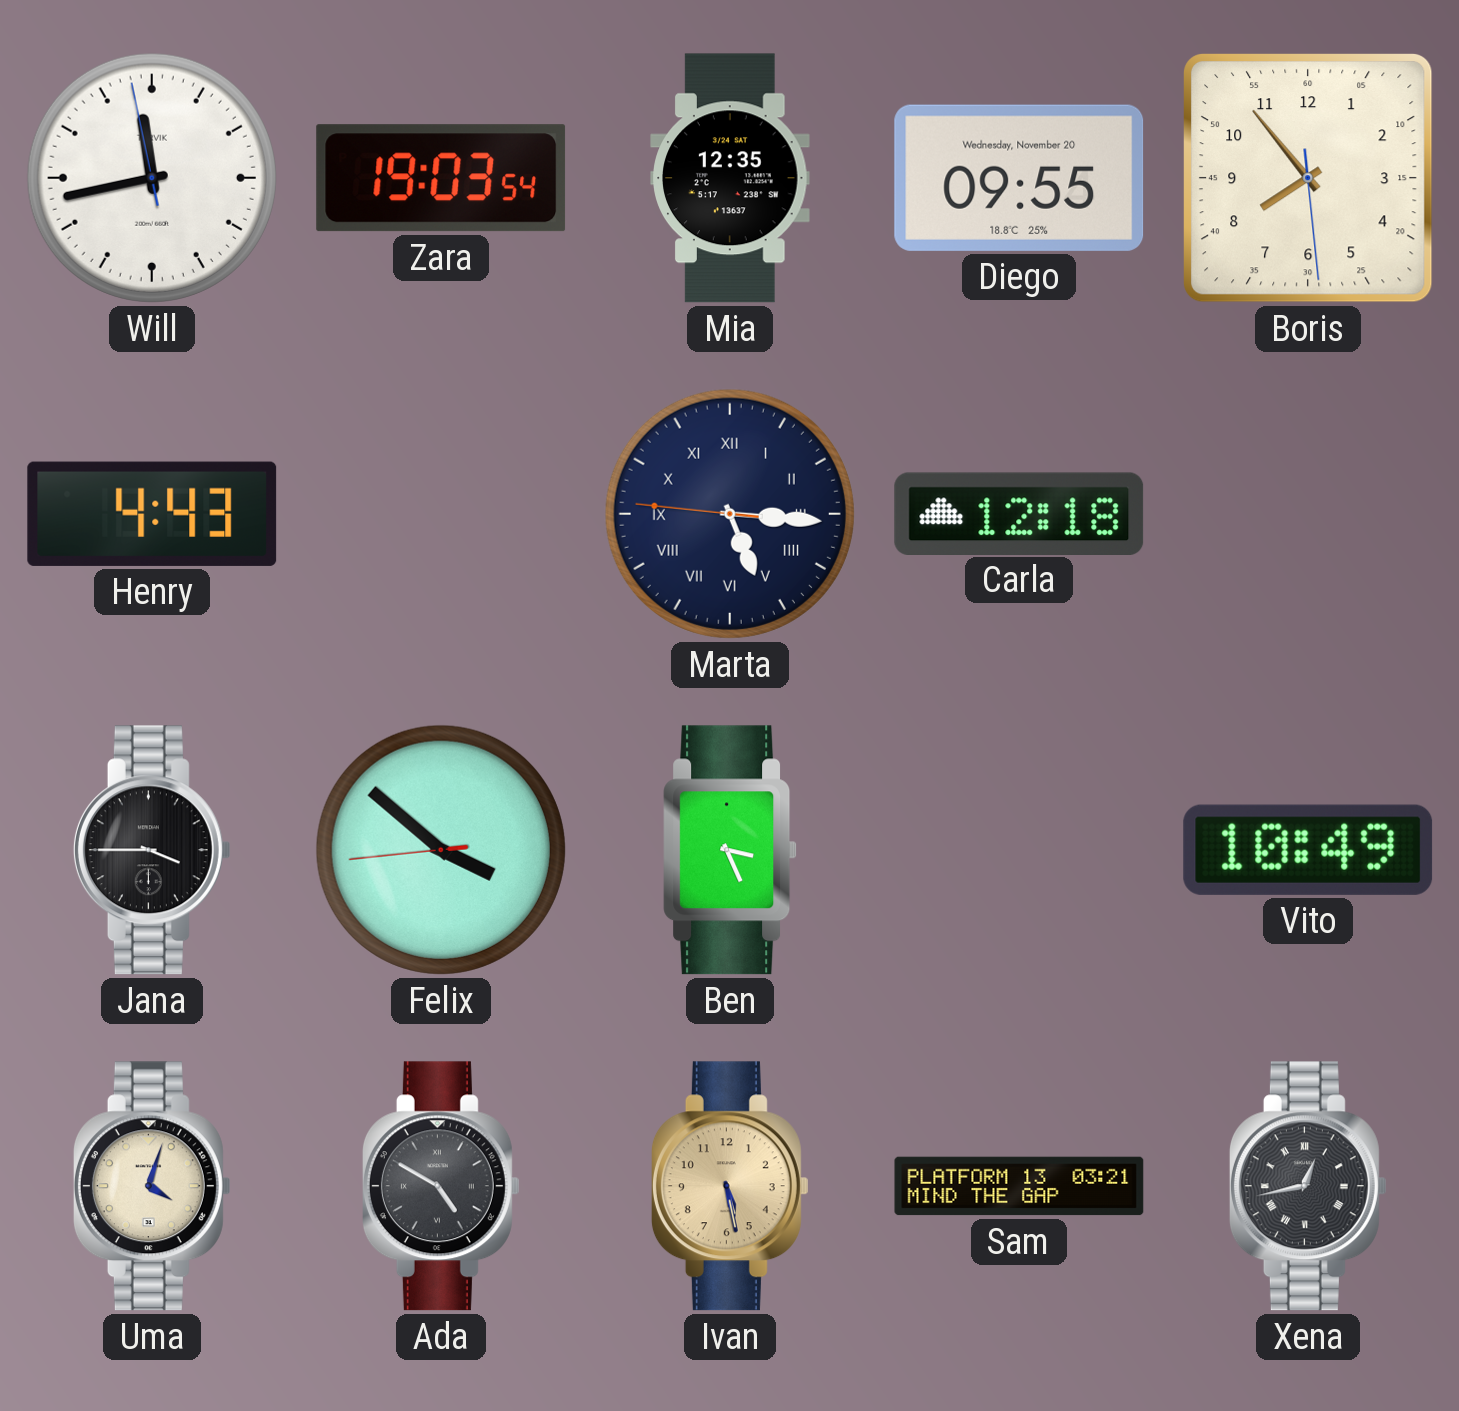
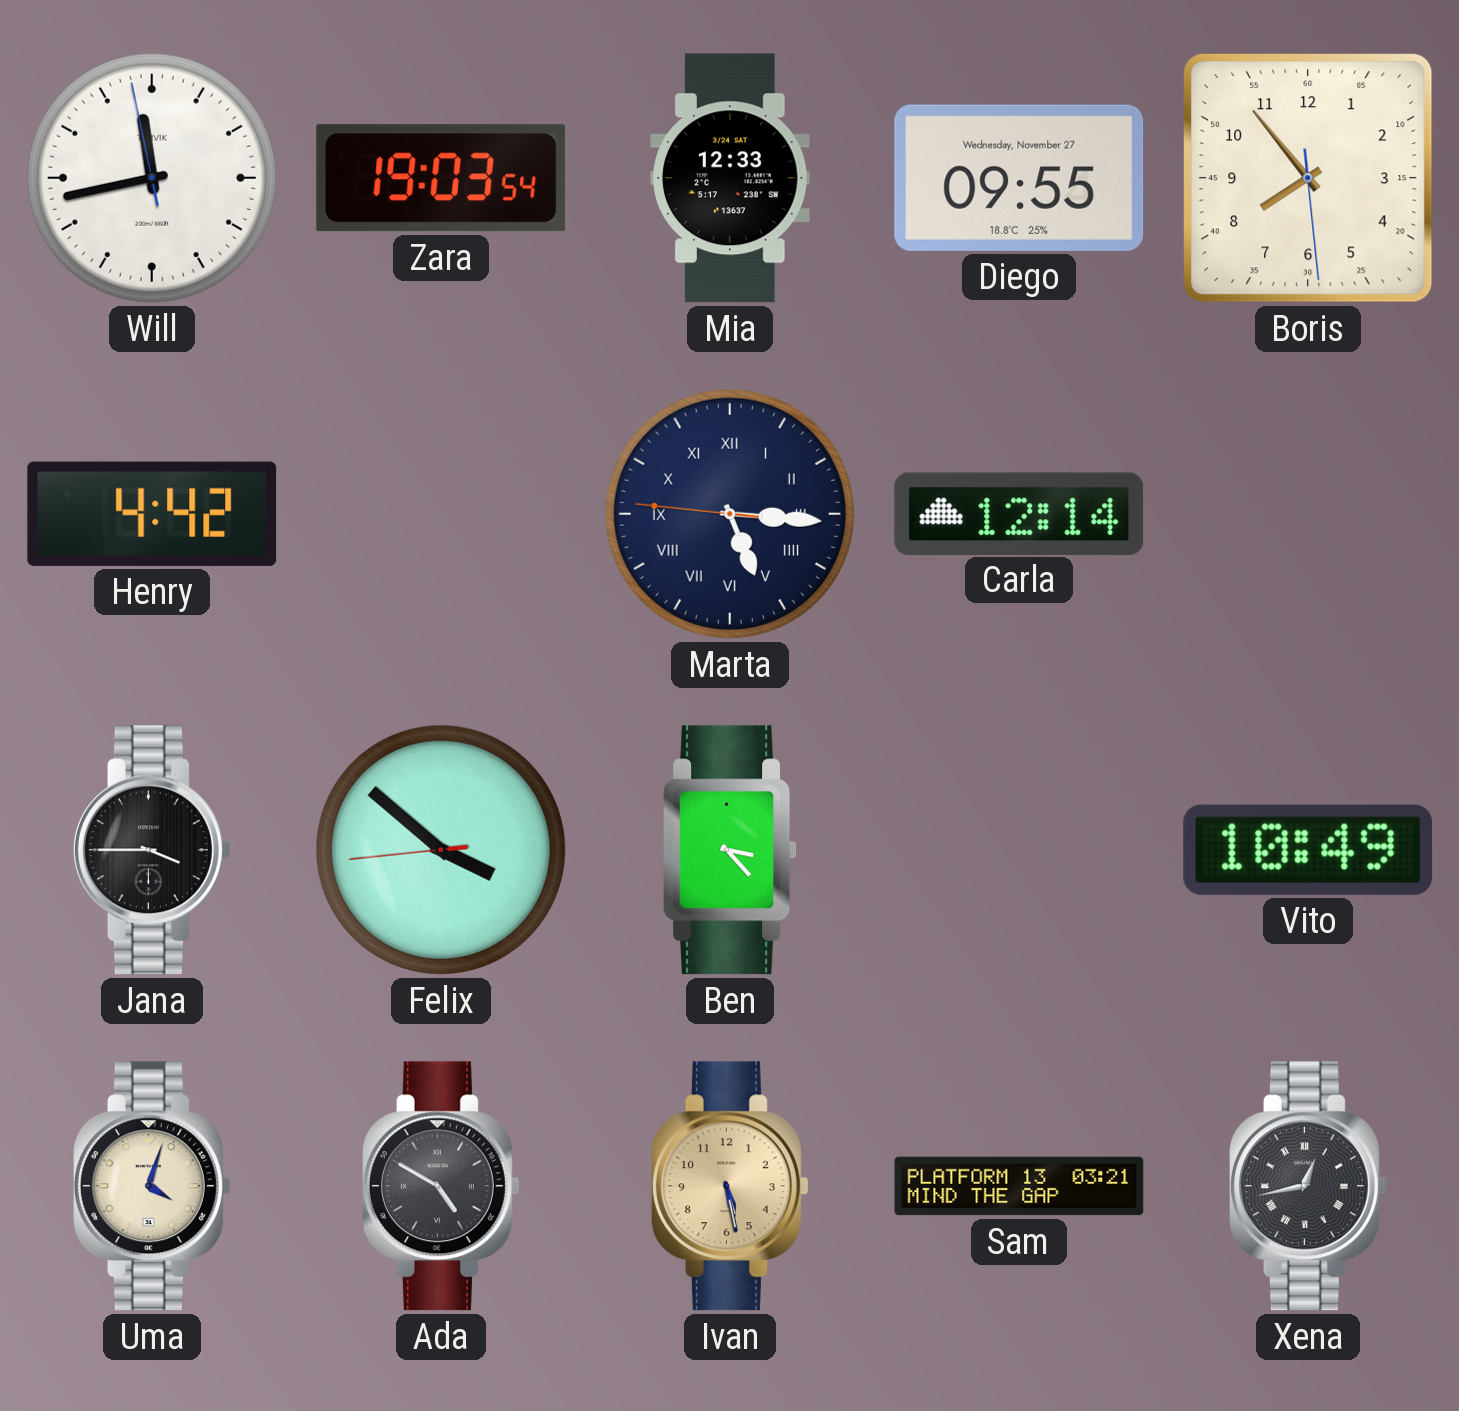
Mia: 12:35 -> 12:33
Diego date: Wednesday, November 20 -> Wednesday, November 27
Henry: 4:43 -> 4:42
Carla: 12:18 -> 12:14
Ben: 3:26 -> 3:23
